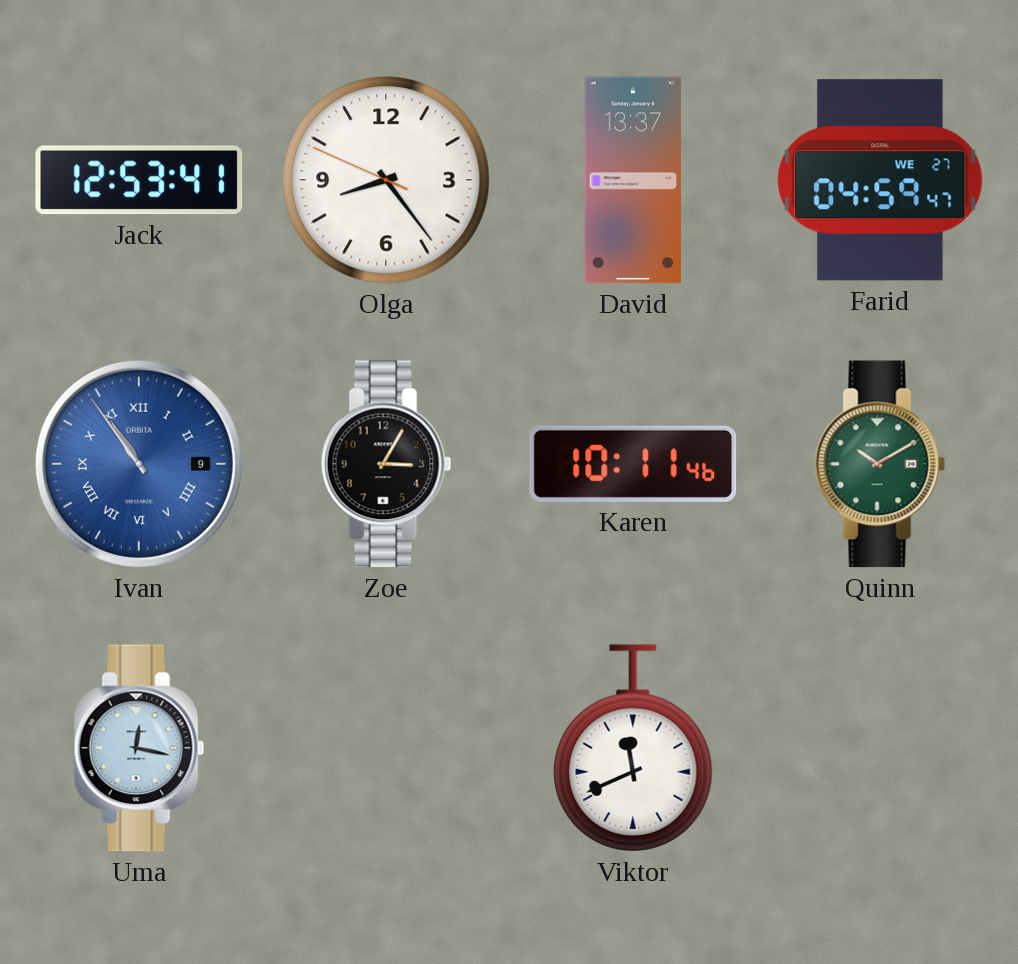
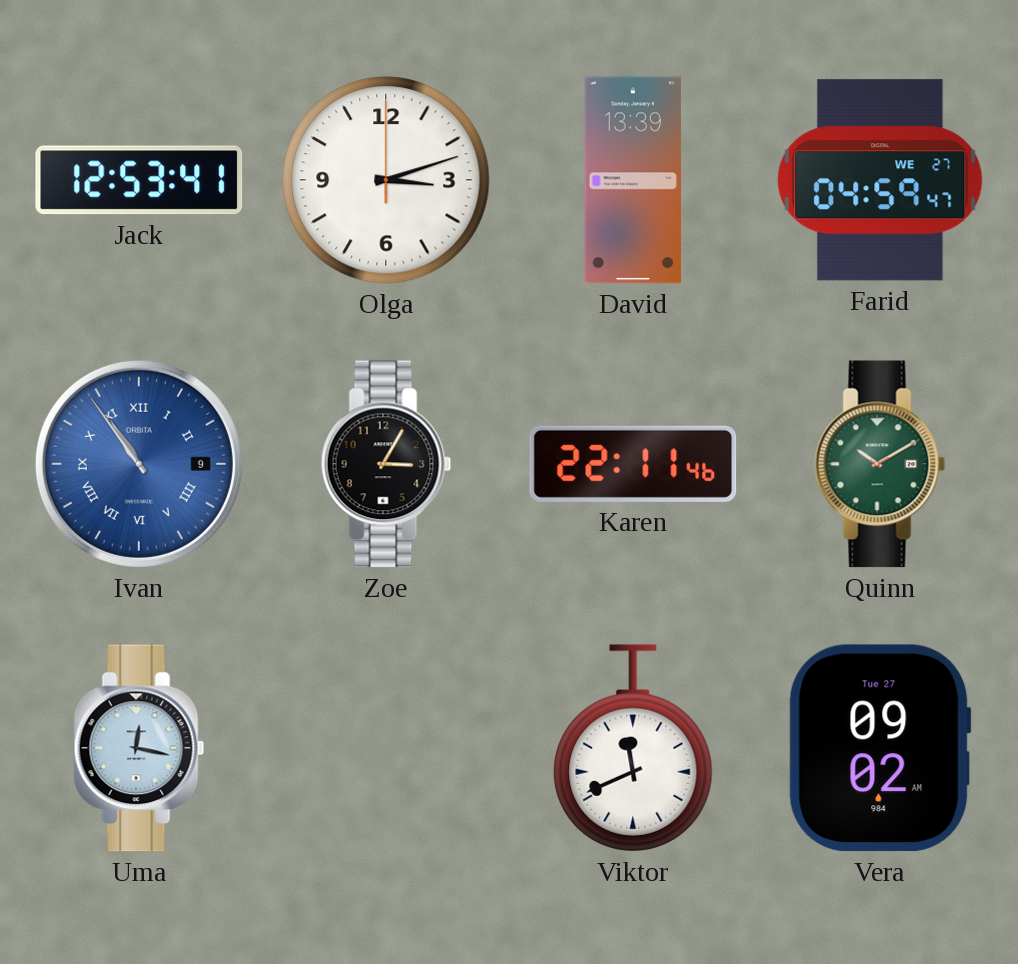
Olga: 8:23 -> 3:12
David: 13:37 -> 13:39
Karen: 10:11 -> 22:11
Vera: none -> 09:02
